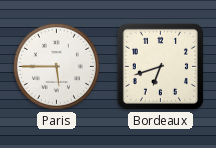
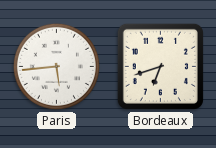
Paris: 5:45 -> 5:44
